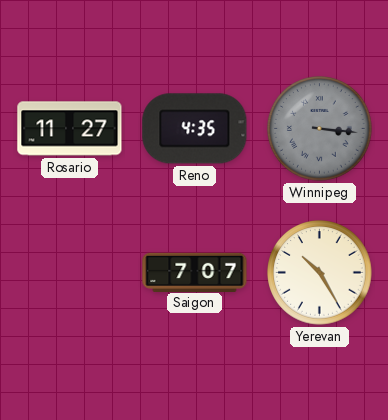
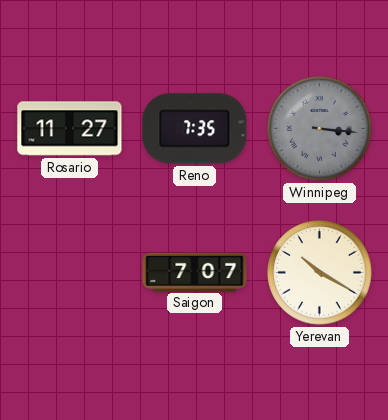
Reno: 4:35 -> 7:35
Yerevan: 10:25 -> 10:20
